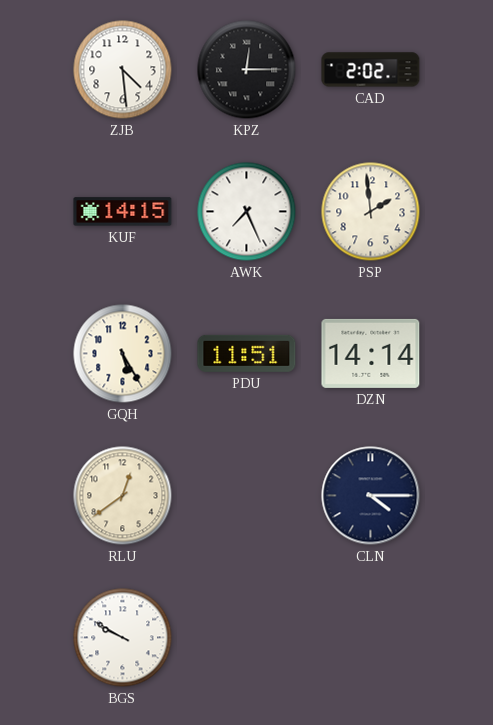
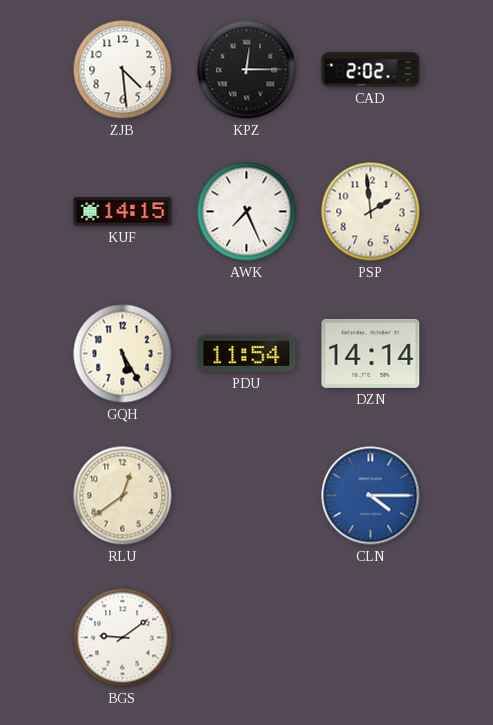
PDU: 11:51 -> 11:54
CLN dial: navy -> blue
BGS: 9:50 -> 9:09
